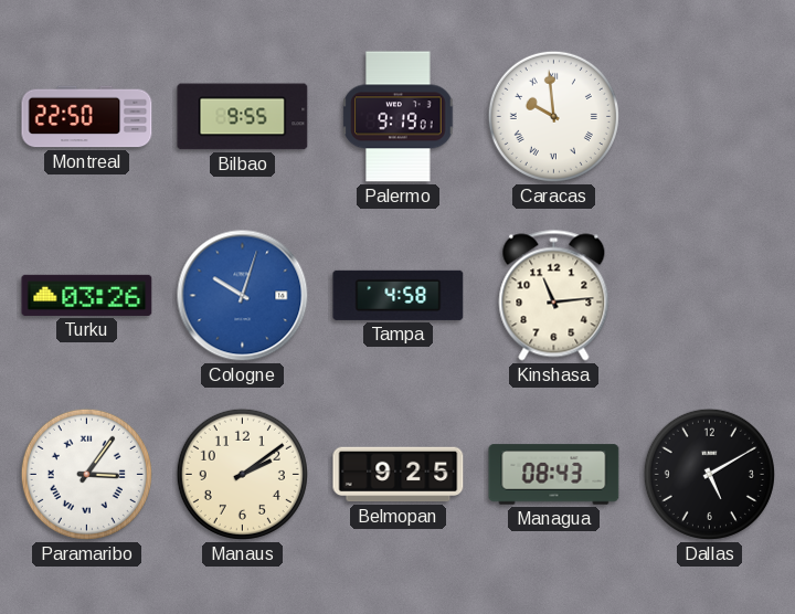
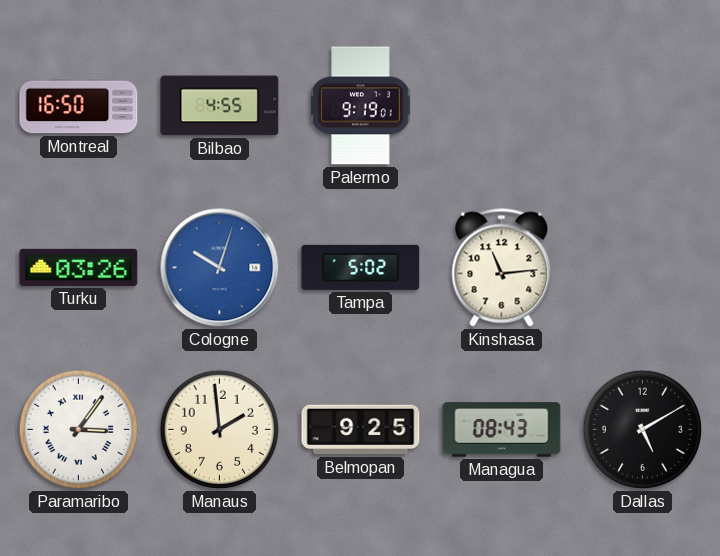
Montreal: 22:50 -> 16:50
Bilbao: 9:55 -> 4:55
Caracas: 9:59 -> none
Tampa: 4:58 -> 5:02
Manaus: 2:09 -> 1:59
